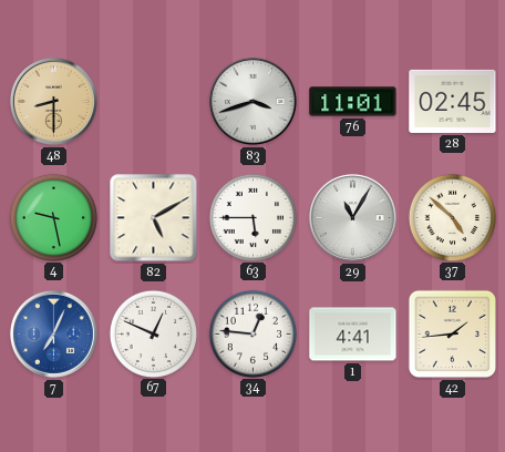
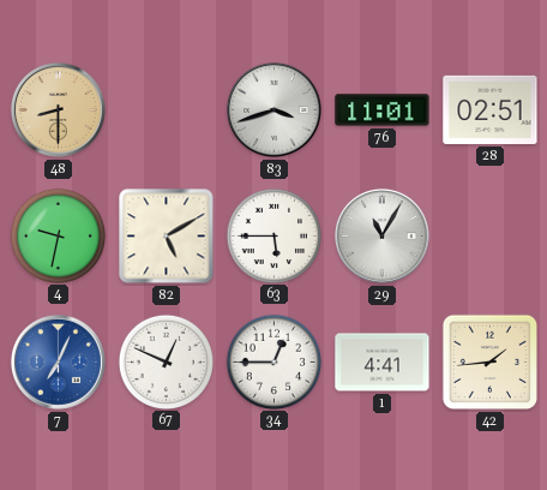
28: 02:45 -> 02:51
4: 9:28 -> 9:32
37: 4:52 -> none
34: 12:46 -> 12:45
